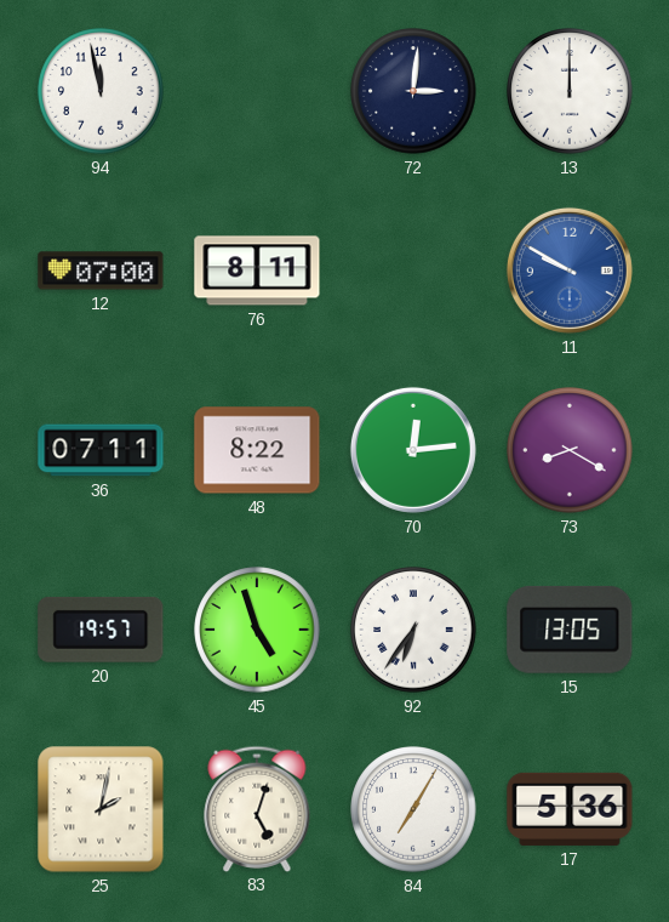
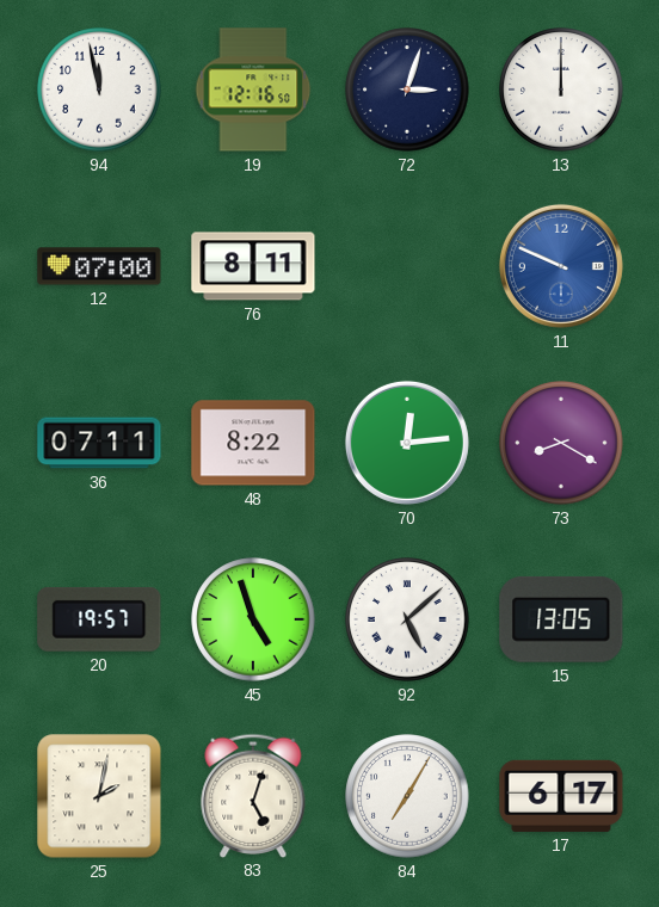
19: none -> 12:16
72: 3:01 -> 3:03
11: 9:50 -> 9:49
92: 6:36 -> 5:08
17: 5:36 -> 6:17
